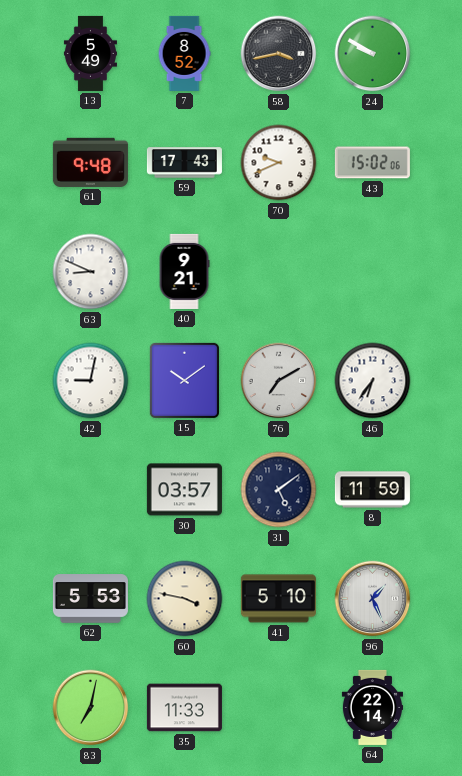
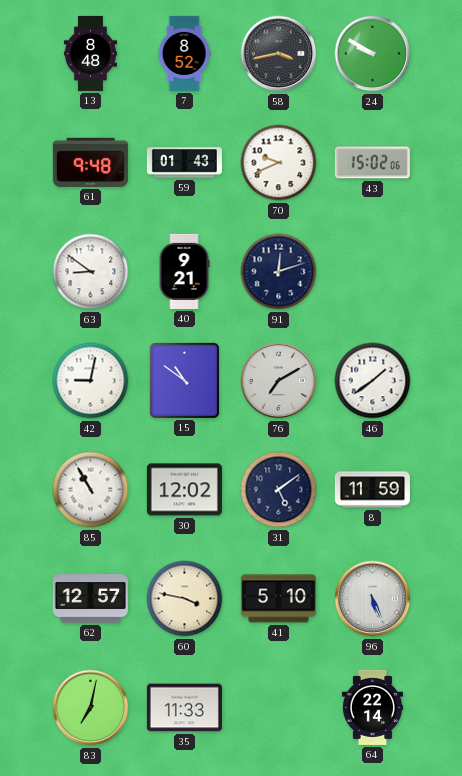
13: 5:49 -> 8:48
59: 17:43 -> 01:43
63: 8:49 -> 8:51
91: none -> 12:12
15: 10:09 -> 10:51
46: 6:36 -> 1:39
85: none -> 10:55
30: 03:57 -> 12:02
62: 5:53 -> 12:57
96: 1:26 -> 5:26
